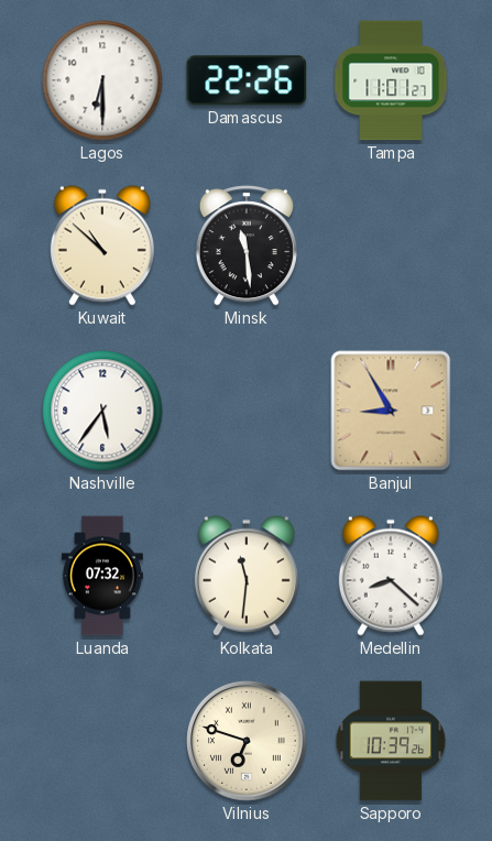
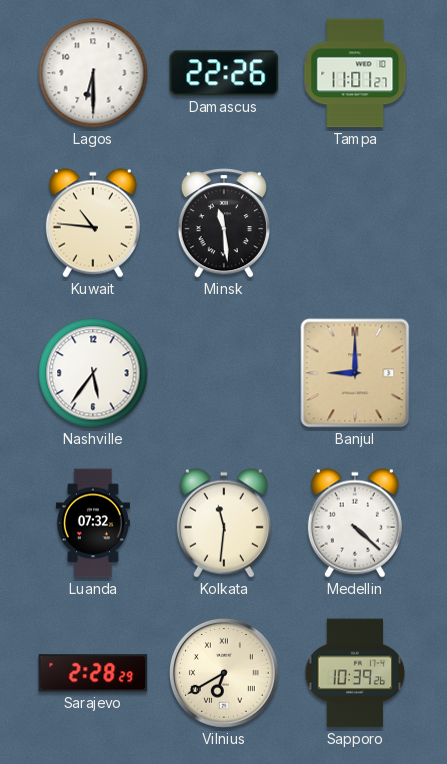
Kuwait: 10:52 -> 10:46
Banjul: 8:55 -> 9:00
Medellin: 8:22 -> 4:22
Sarajevo: none -> 2:28
Vilnius: 6:48 -> 6:40
